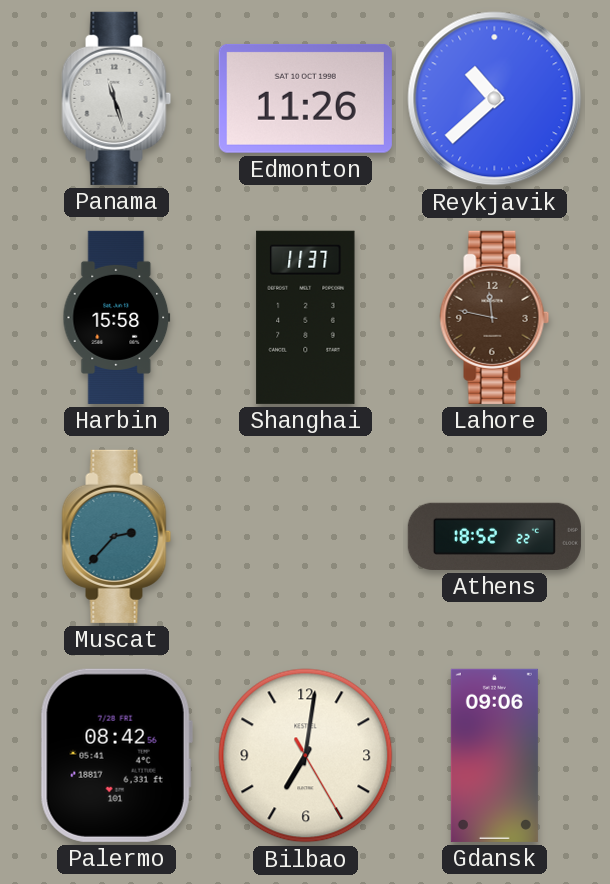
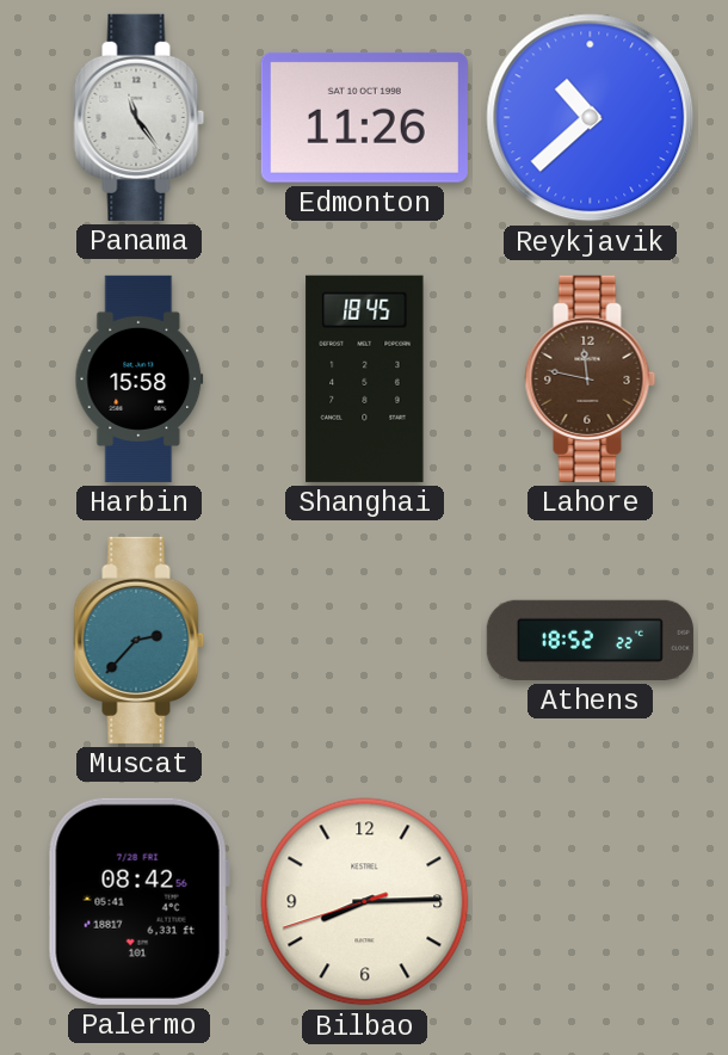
Panama: 11:27 -> 11:24
Shanghai: 11:37 -> 18:45
Bilbao: 7:01 -> 8:14
Gdansk: 09:06 -> none
